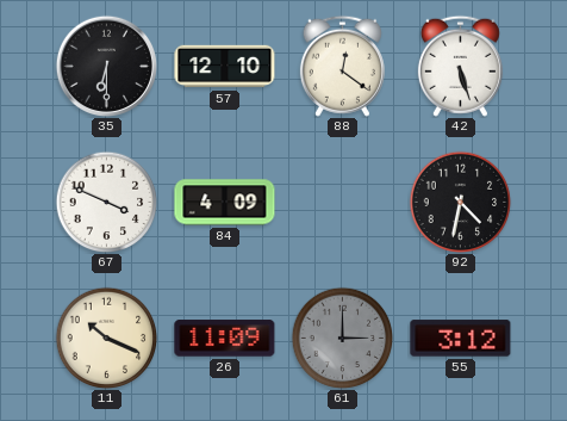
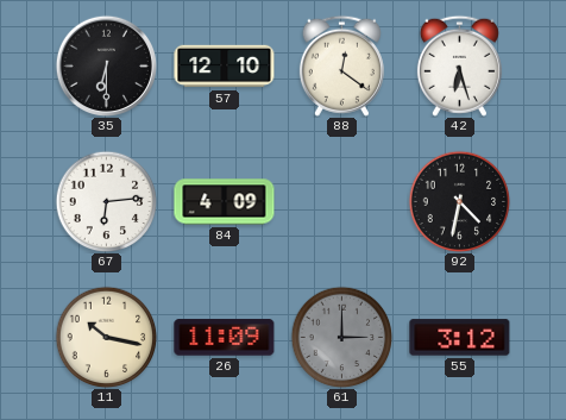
42: 5:27 -> 6:27
67: 3:49 -> 6:14
11: 10:19 -> 10:17
